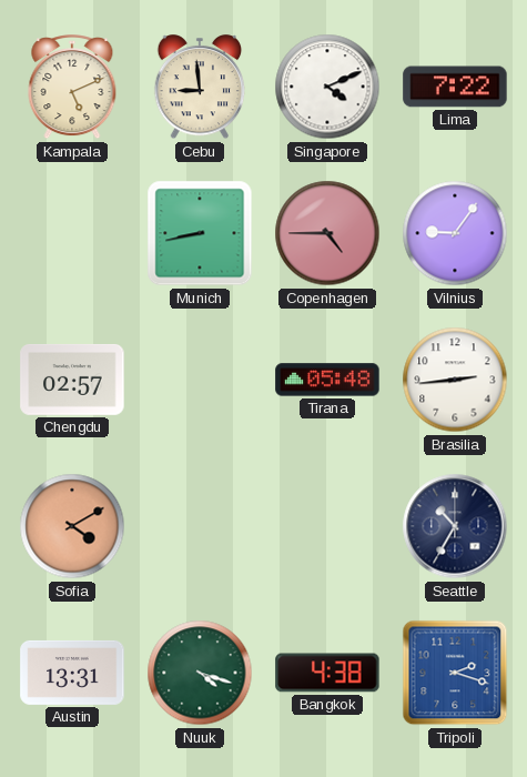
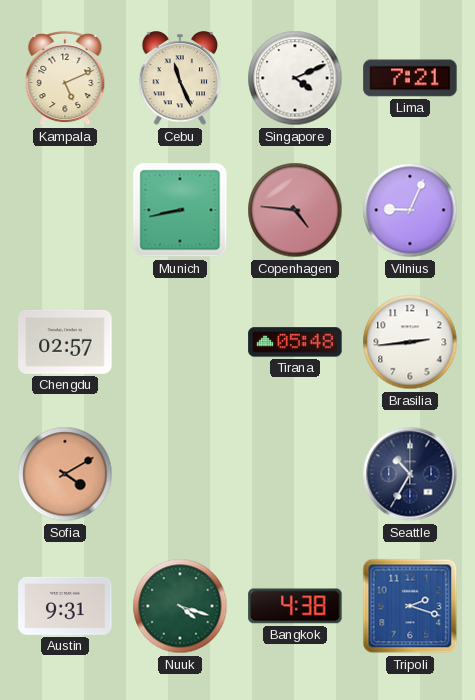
Cebu: 8:59 -> 11:26
Lima: 7:22 -> 7:21
Copenhagen: 4:45 -> 4:46
Vilnius: 9:06 -> 9:04
Austin: 13:31 -> 9:31
